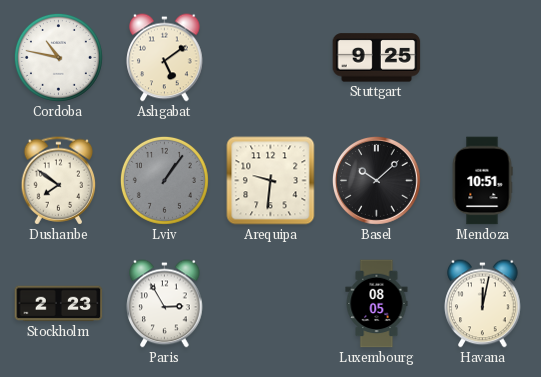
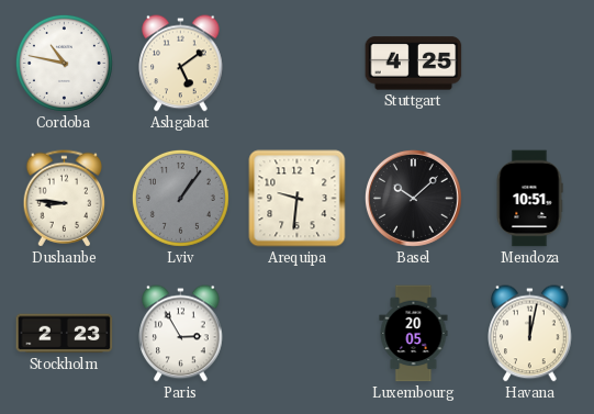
Stuttgart: 9:25 -> 4:25
Dushanbe: 7:51 -> 8:46
Luxembourg: 08:05 -> 20:05
